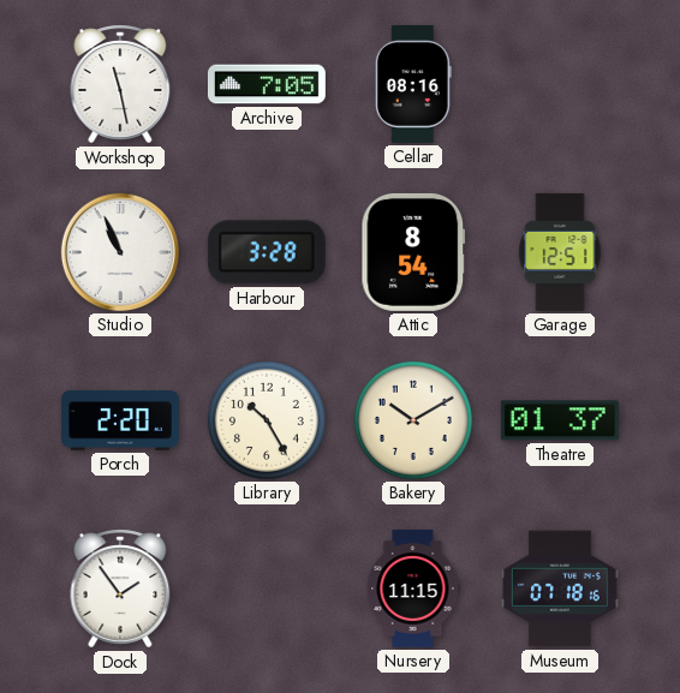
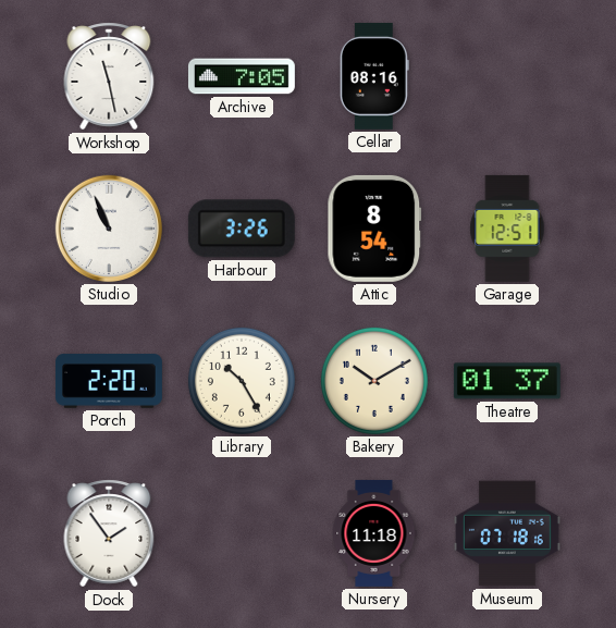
Harbour: 3:28 -> 3:26
Nursery: 11:15 -> 11:18
